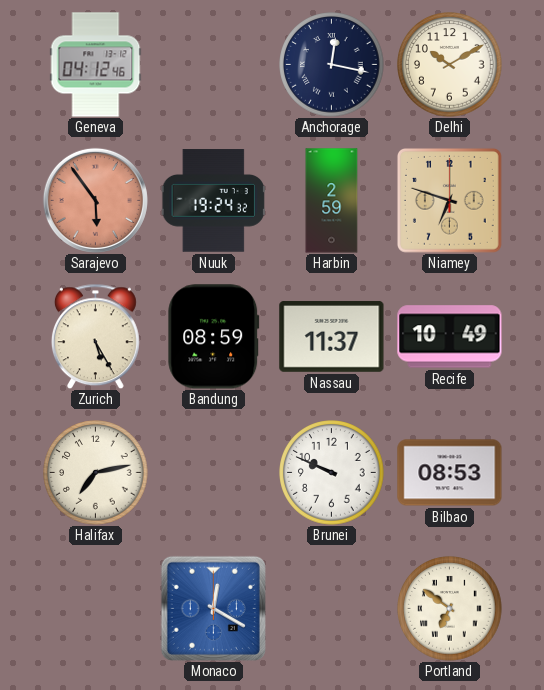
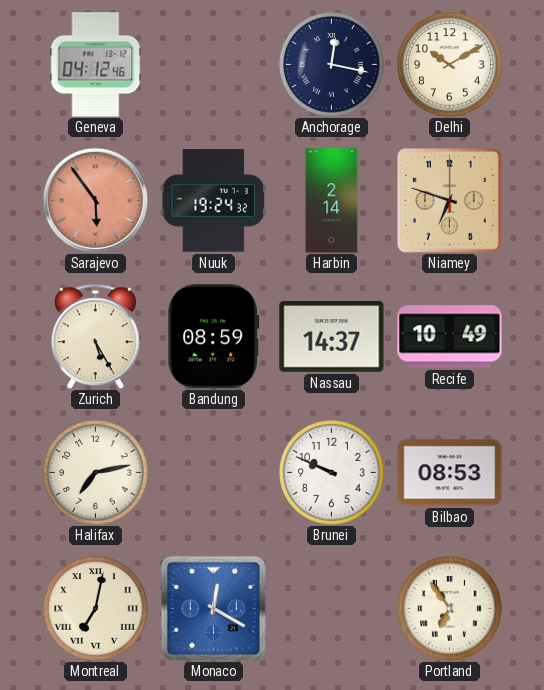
Harbin: 2:59 -> 2:14
Nassau: 11:37 -> 14:37
Montreal: none -> 7:02
Portland: 6:51 -> 6:54
